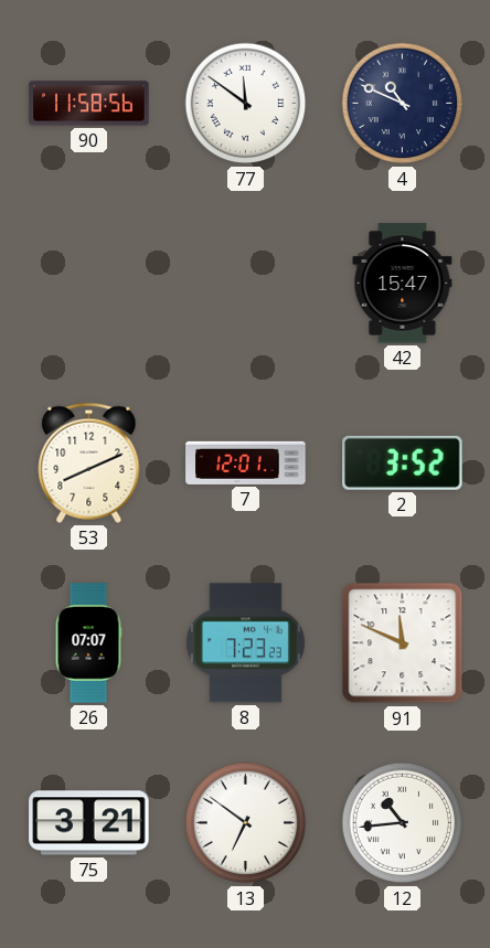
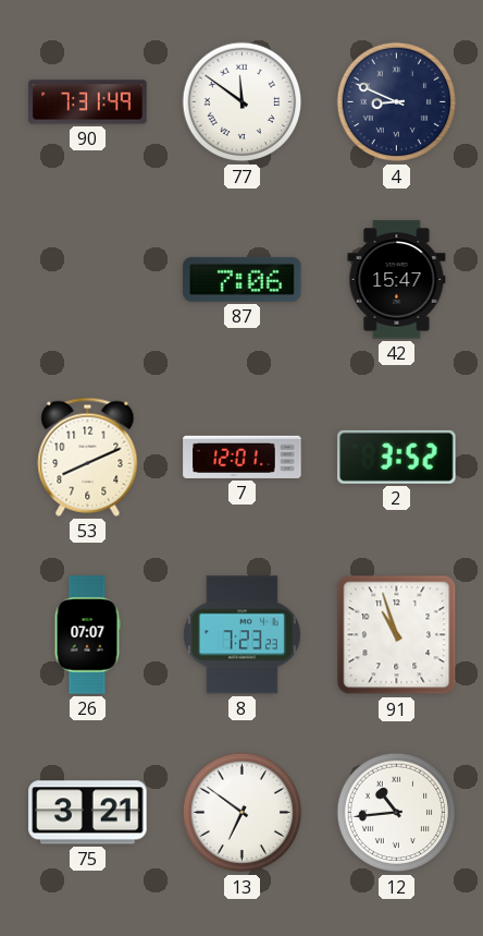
90: 11:58 -> 7:31
4: 10:49 -> 8:49
87: none -> 7:06
91: 11:49 -> 10:57
